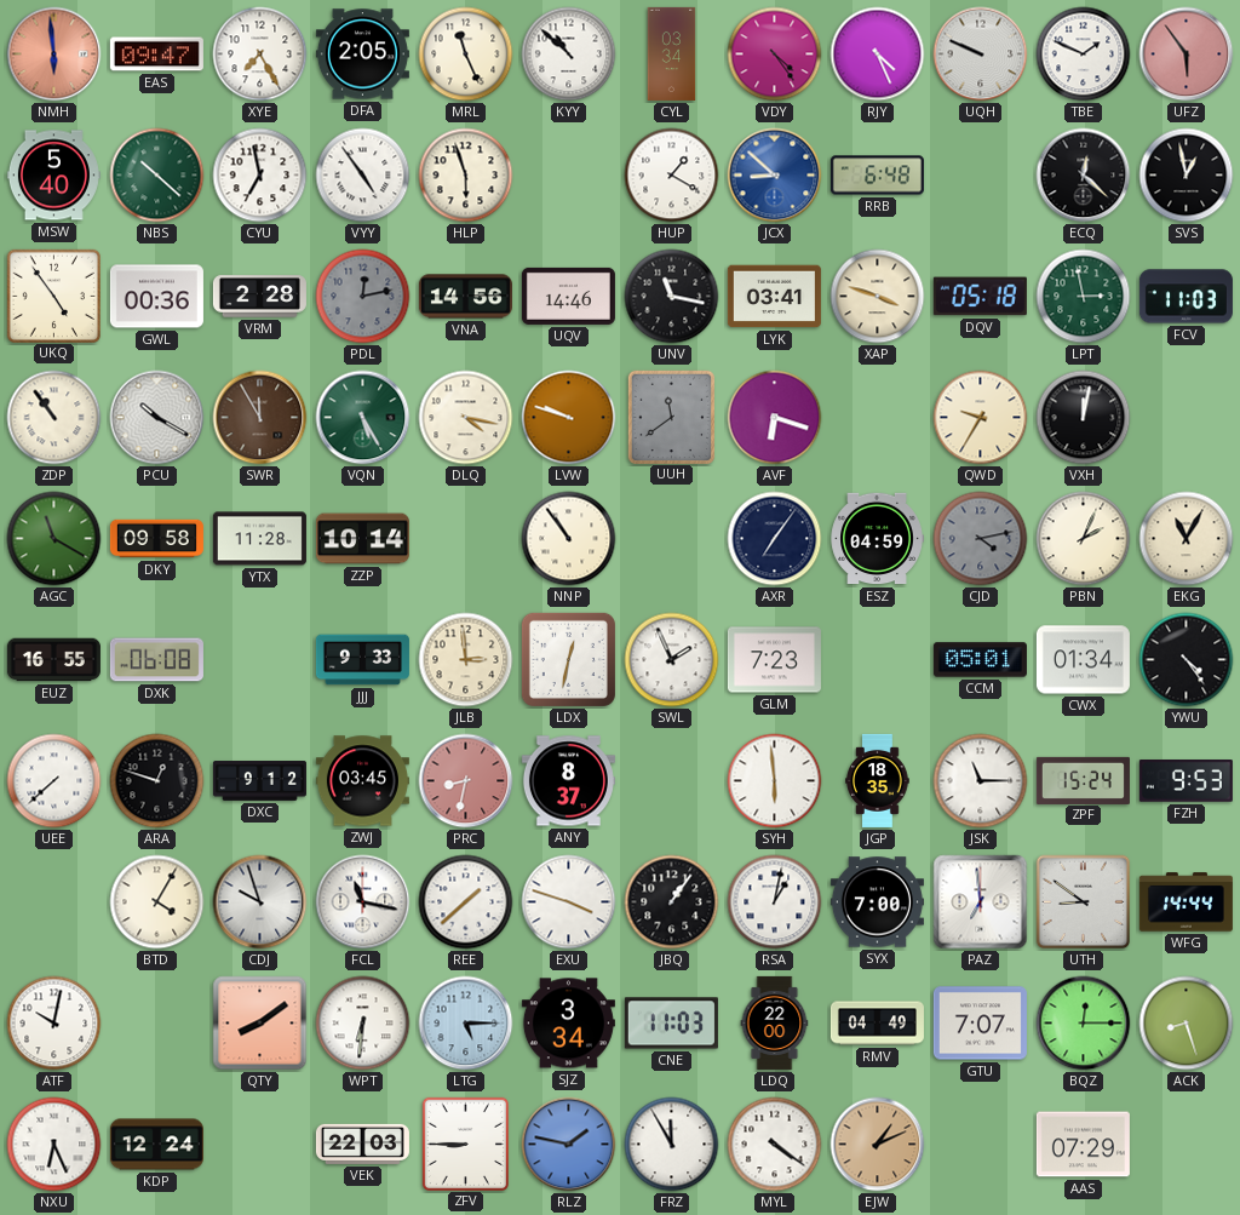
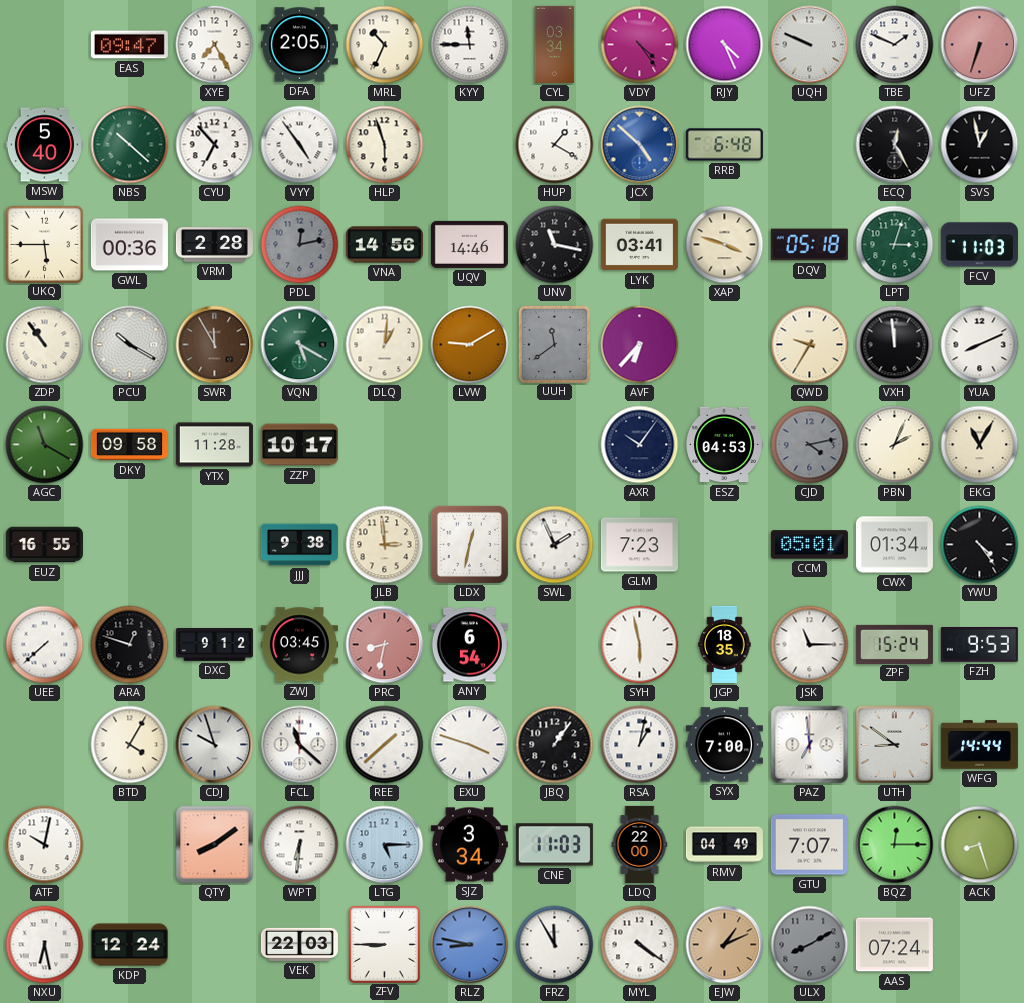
NMH: 5:59 -> none
MRL: 11:26 -> 10:34
KYY: 10:52 -> 11:45
UFZ: 5:54 -> 6:33
CYU: 6:58 -> 6:53
JCX: 8:52 -> 4:52
ECQ: 12:22 -> 12:25
UKQ: 4:54 -> 5:45
LPT: 2:58 -> 3:03
VQN: 5:25 -> 5:20
DLQ: 4:17 -> 1:01
LVW: 9:48 -> 9:10
AVF: 6:18 -> 6:37
VXH: 12:02 -> 11:59
YUA: none -> 8:11
ZZP: 10:14 -> 10:17
NNP: 10:54 -> none
AXR: 7:06 -> 10:06
ESZ: 04:59 -> 04:53
DXK: 06:08 -> none
JJJ: 9:33 -> 9:38
ANY: 8:37 -> 6:54
SYH: 5:59 -> 5:58
FCL: 11:17 -> 11:22
NXU: 6:26 -> 6:28
RLZ: 1:47 -> 8:47
ULX: none -> 8:10
AAS: 07:29 -> 07:24
